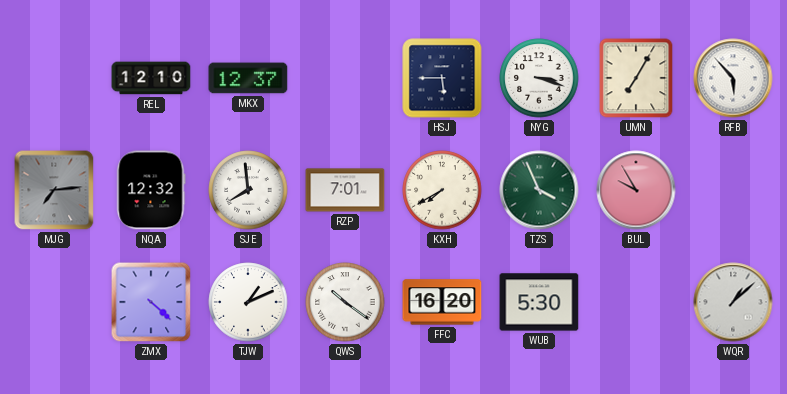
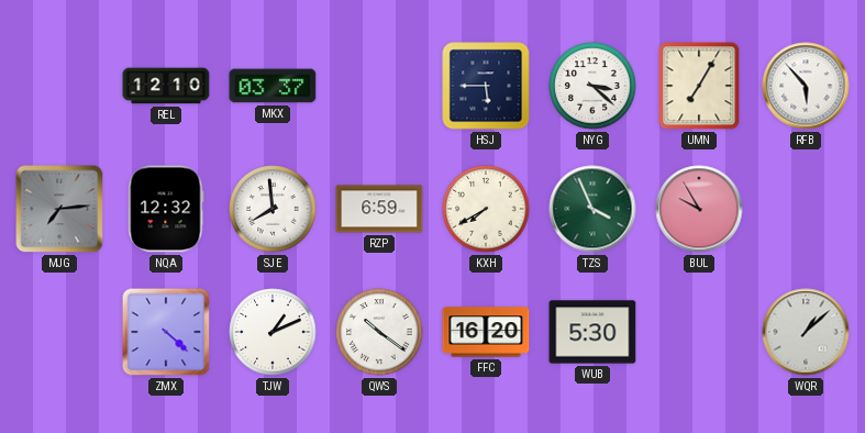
MKX: 12:37 -> 03:37
NYG: 3:18 -> 3:22
RZP: 7:01 -> 6:59
